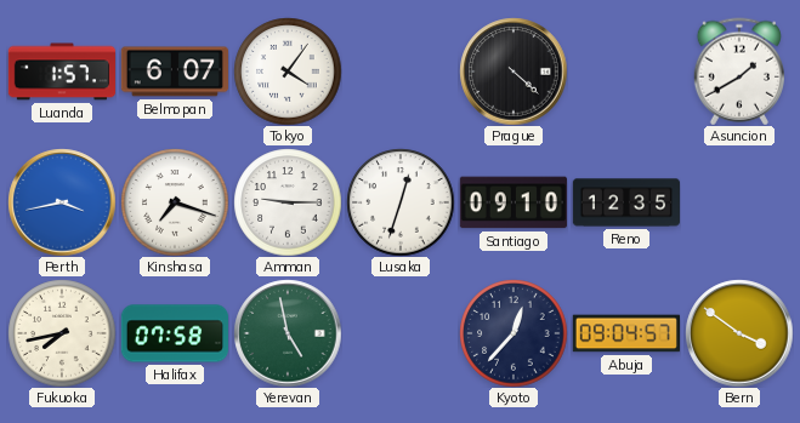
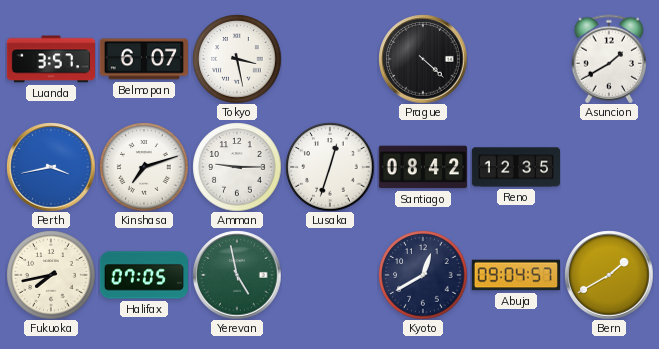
Luanda: 1:57 -> 3:57
Tokyo: 4:06 -> 3:28
Kinshasa: 7:18 -> 7:12
Santiago: 09:10 -> 08:42
Halifax: 07:58 -> 07:05
Kyoto: 12:37 -> 12:40
Bern: 3:51 -> 1:40
